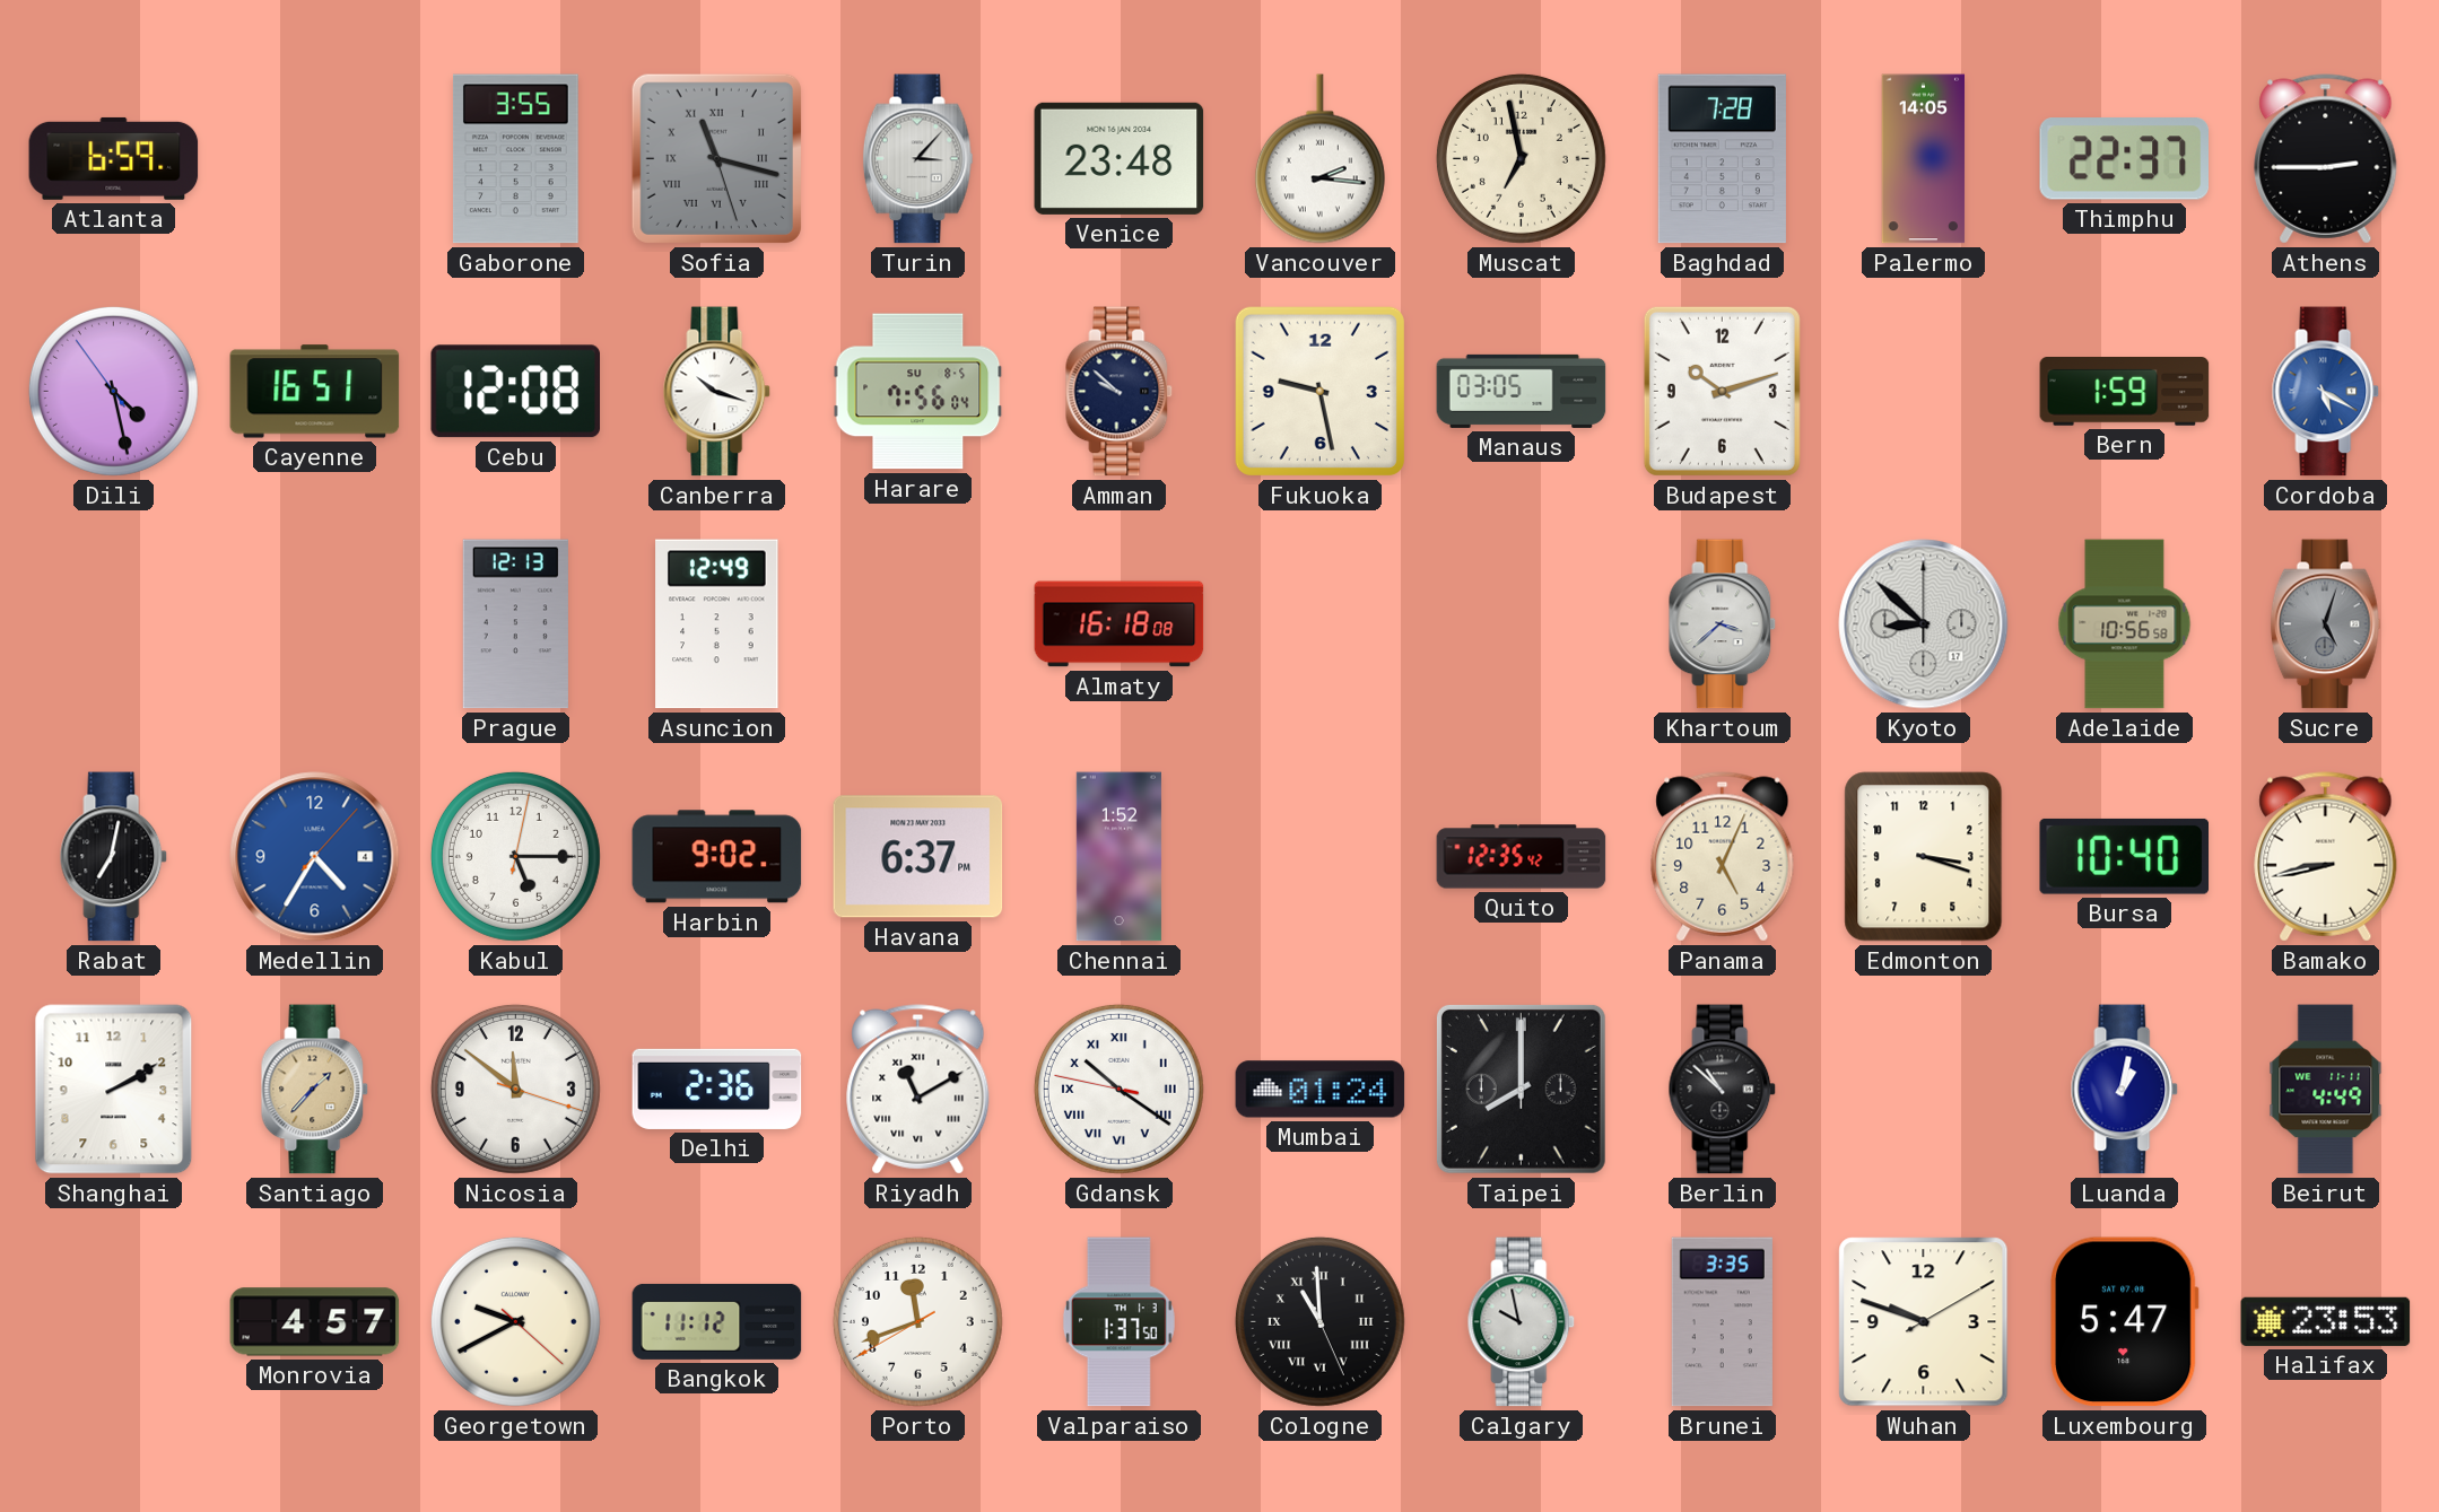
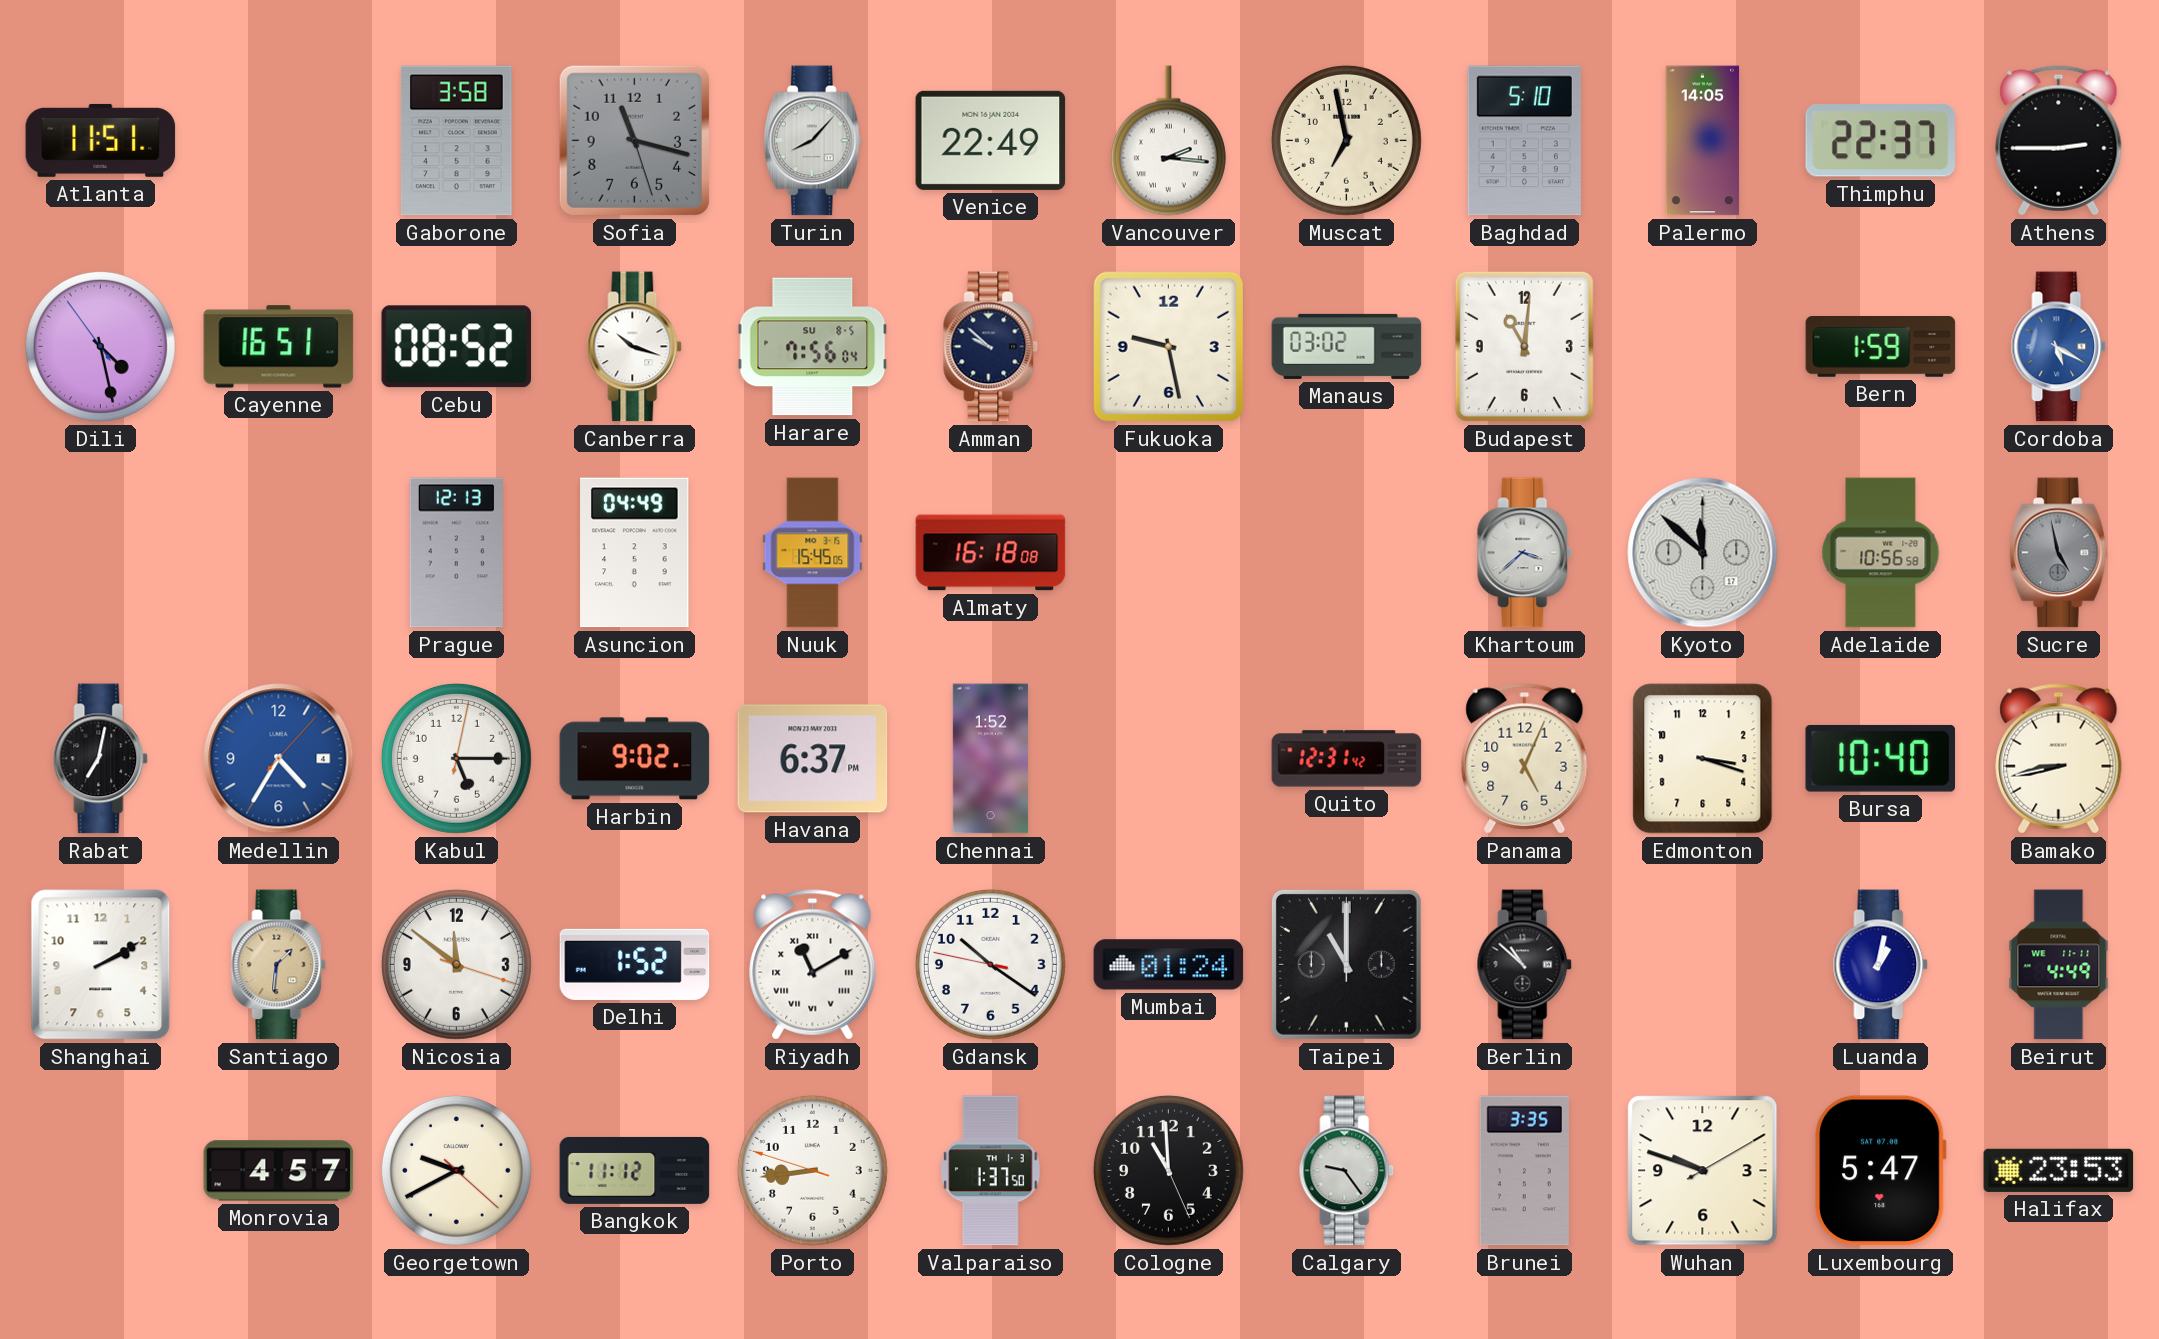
Atlanta: 6:59 -> 11:51
Gaborone: 3:55 -> 3:58
Sofia numerals: Roman -> Arabic
Turin: 3:07 -> 8:07
Venice: 23:48 -> 22:49
Baghdad: 7:28 -> 5:10
Cebu: 12:08 -> 08:52
Manaus: 03:05 -> 03:02
Budapest: 10:12 -> 11:01
Asuncion: 12:49 -> 04:49
Nuuk: none -> 15:45
Kyoto: 8:52 -> 11:52
Sucre: 5:03 -> 4:58
Quito: 12:35 -> 12:31
Santiago: 1:37 -> 1:31
Delhi: 2:36 -> 1:52
Gdansk numerals: Roman -> Arabic
Taipei: 8:00 -> 11:00
Porto: 11:41 -> 8:43
Cologne numerals: Roman -> Arabic
Calgary: 9:58 -> 9:24
